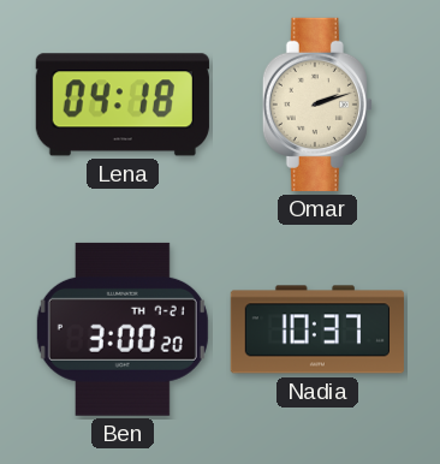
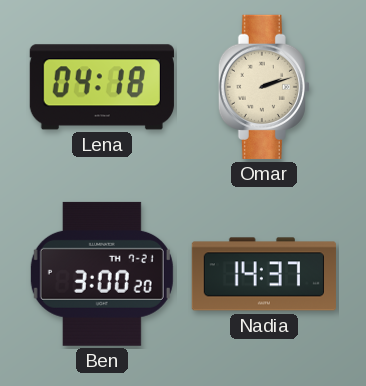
Nadia: 10:37 -> 14:37
